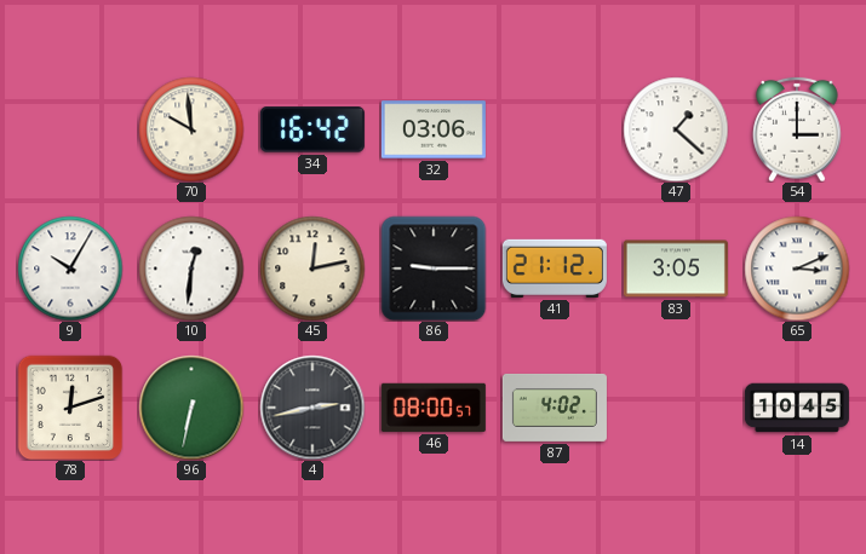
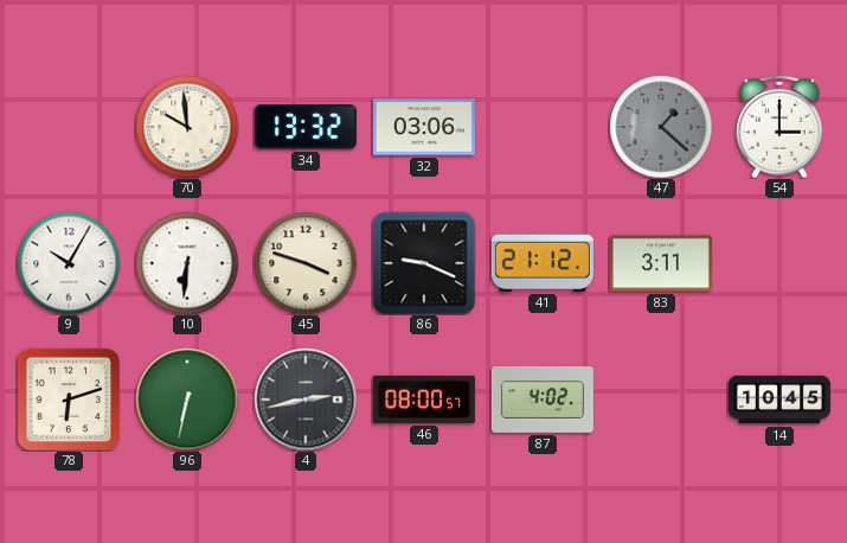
34: 16:42 -> 13:32
47 dial: white -> grey
10: 12:31 -> 6:31
45: 12:13 -> 3:48
86: 9:15 -> 9:19
83: 3:05 -> 3:11
65: 3:11 -> none
78: 12:12 -> 6:12
